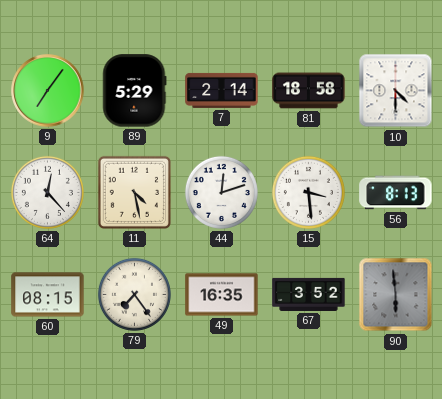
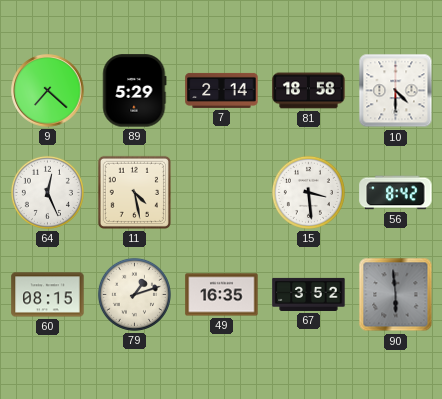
9: 7:06 -> 7:22
64: 12:23 -> 12:26
44: 12:12 -> none
56: 8:13 -> 8:42
79: 7:24 -> 1:12
